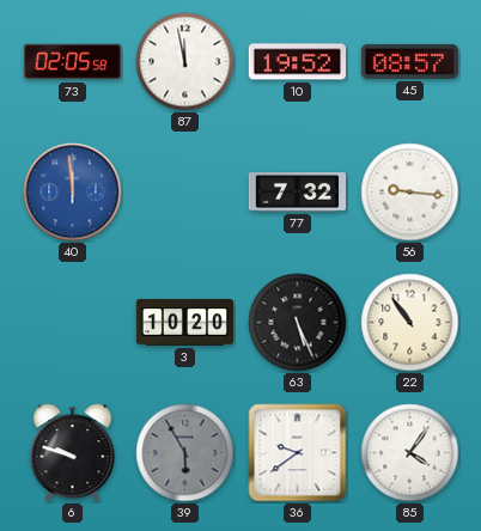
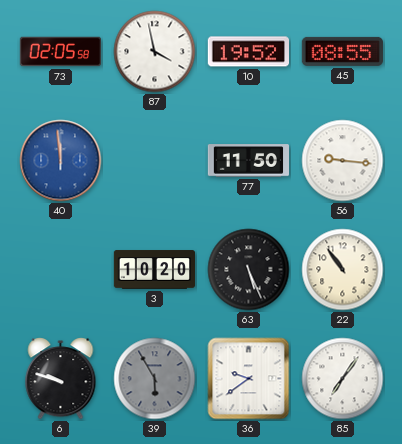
87: 11:58 -> 3:58
45: 08:57 -> 08:55
77: 7:32 -> 11:50
85: 4:06 -> 7:06
